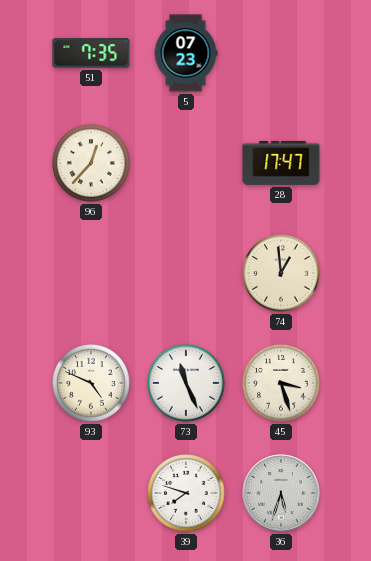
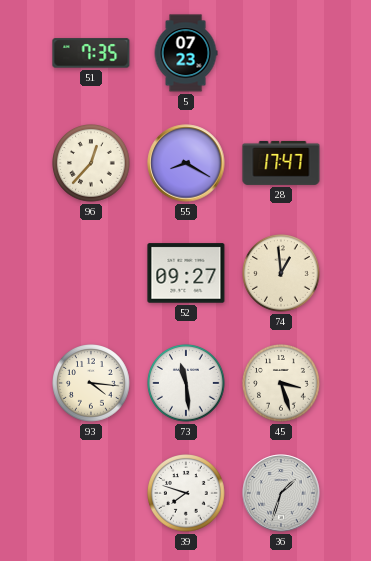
55: none -> 8:20
52: none -> 09:27
93: 4:49 -> 4:16
73: 11:26 -> 11:29
36: 5:33 -> 1:33
